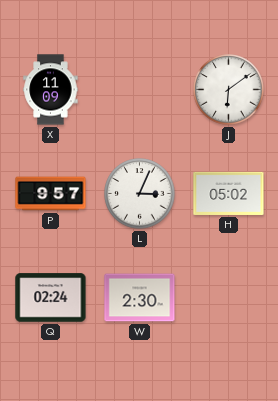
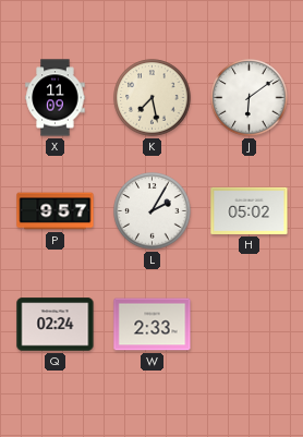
K: none -> 7:28
L: 3:04 -> 2:05
W: 2:30 -> 2:33
